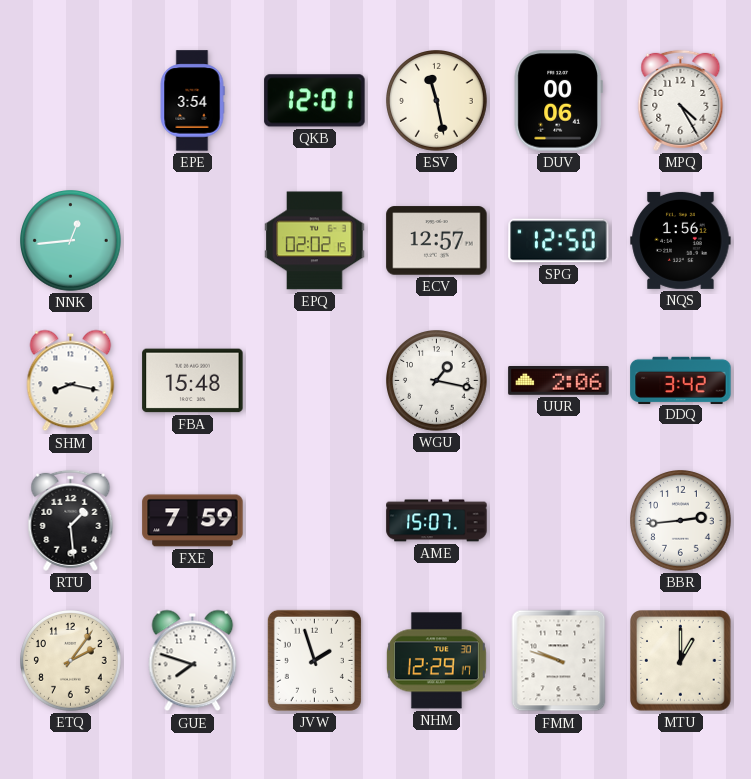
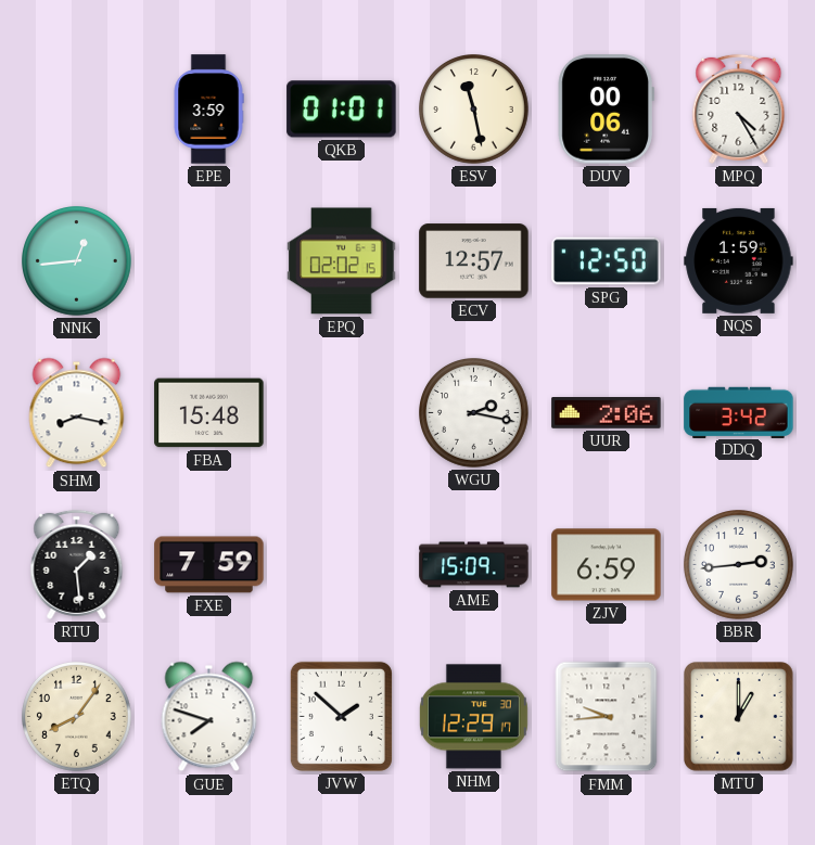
EPE: 3:54 -> 3:59
QKB: 12:01 -> 01:01
NQS: 1:56 -> 1:59
WGU: 1:17 -> 2:17
AME: 15:07 -> 15:09
ZJV: none -> 6:59
ETQ: 2:06 -> 8:06
JVW: 1:57 -> 1:52
FMM: 9:48 -> 9:44
